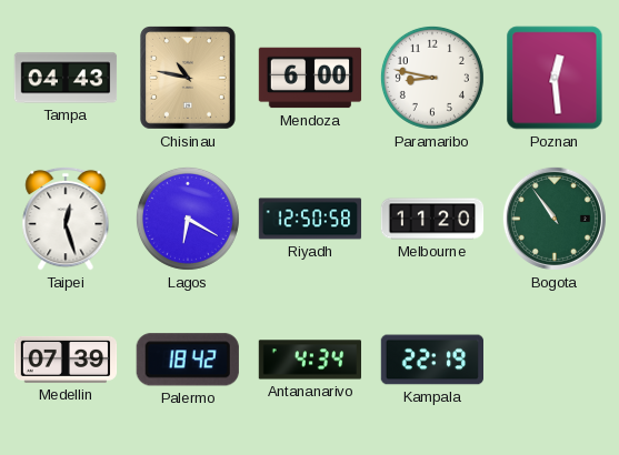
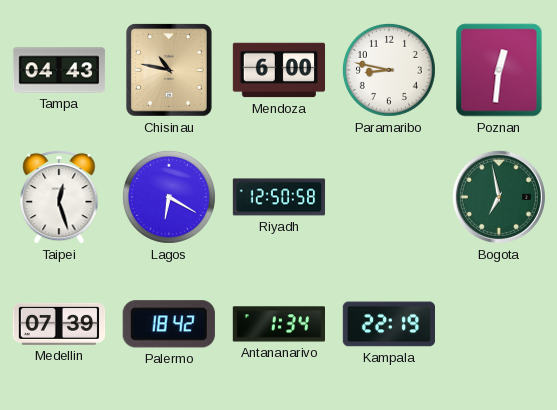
Poznan: 12:29 -> 12:31
Melbourne: 11:20 -> none
Bogota: 10:54 -> 6:58
Antananarivo: 4:34 -> 1:34
